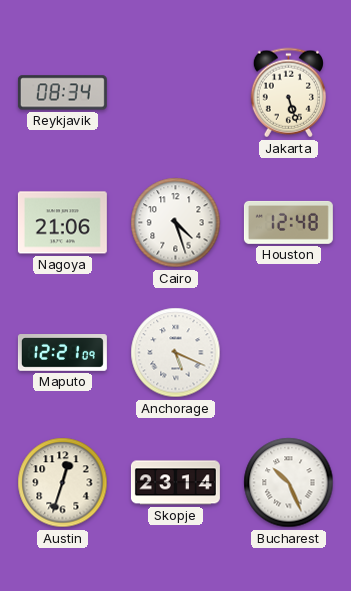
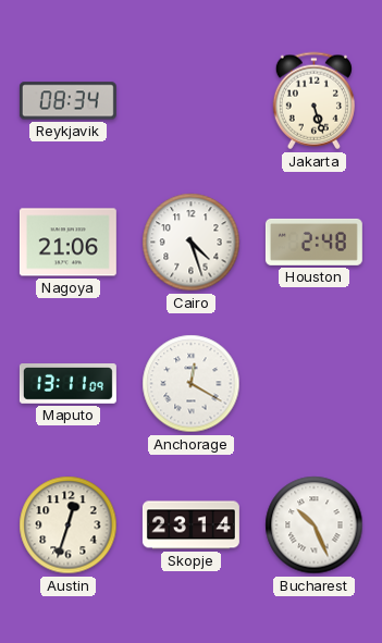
Houston: 12:48 -> 2:48
Maputo: 12:21 -> 13:11
Anchorage: 5:19 -> 12:20
